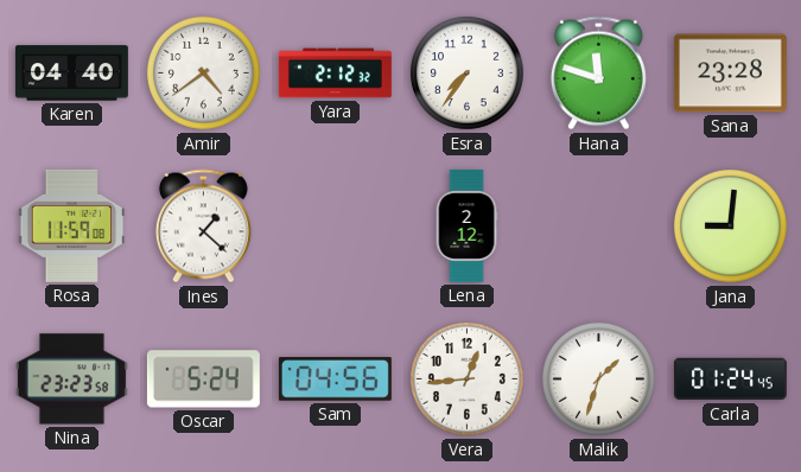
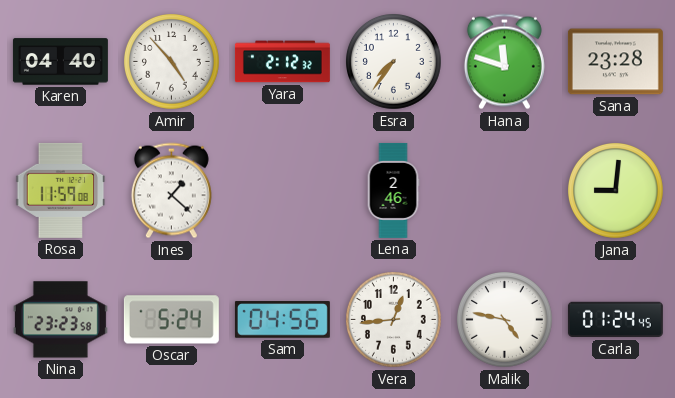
Amir: 4:39 -> 4:53
Lena: 2:12 -> 2:46
Malik: 1:33 -> 4:47
